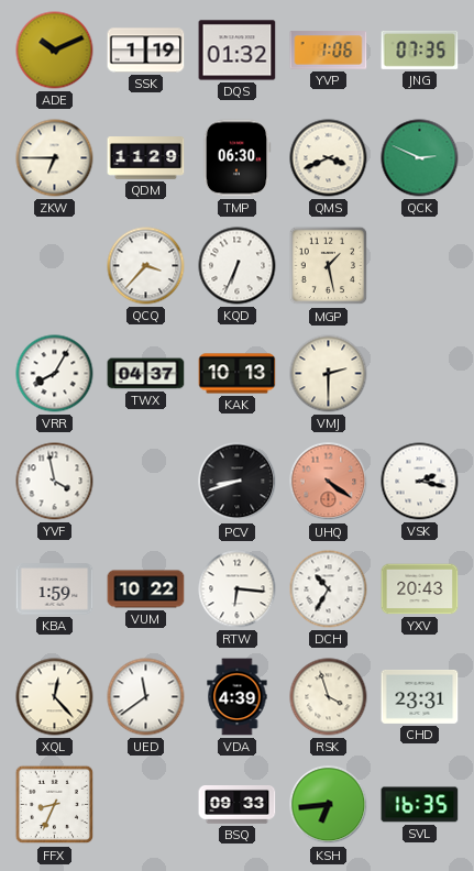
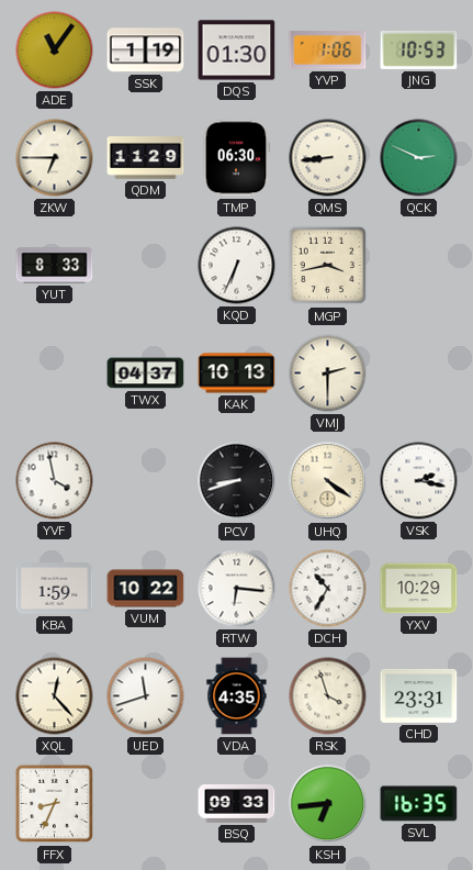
ADE: 10:11 -> 11:06
DQS: 01:32 -> 01:30
JNG: 07:35 -> 10:53
QMS: 3:41 -> 8:44
YUT: none -> 8:33
QCQ: 3:37 -> none
MGP: 1:28 -> 3:43
VRR: 8:05 -> none
UHQ dial: salmon -> cream
YXV: 20:43 -> 10:29
UED: 11:39 -> 11:42
VDA: 4:39 -> 4:35
